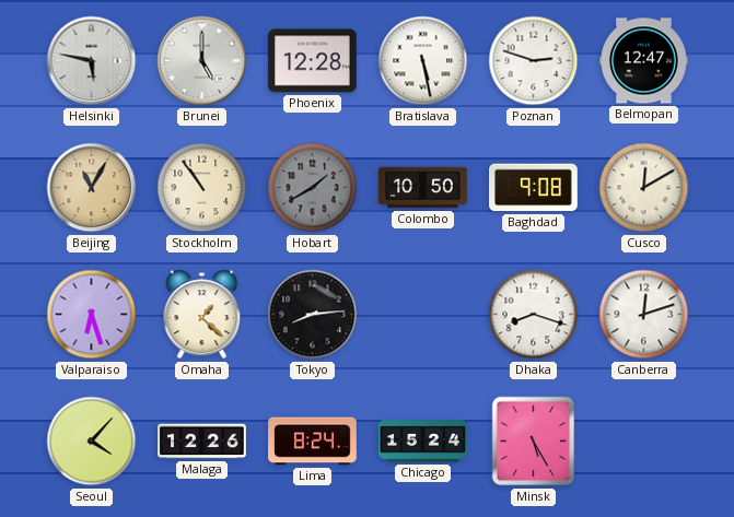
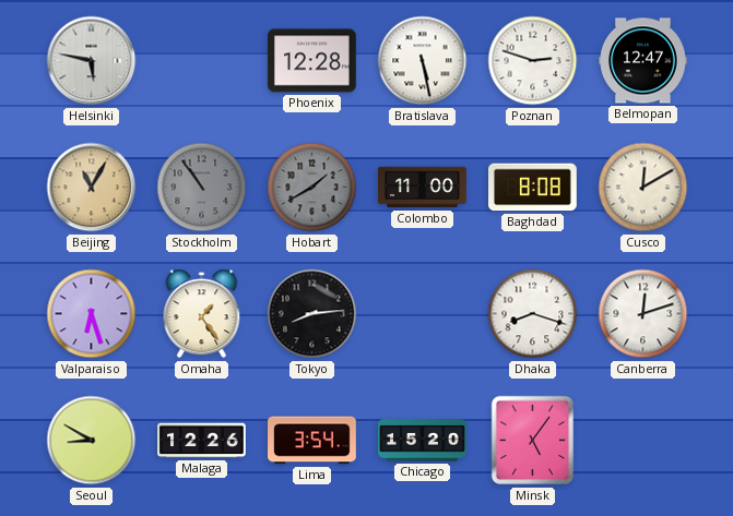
Brunei: 5:00 -> none
Stockholm dial: cream -> grey
Colombo: 10:50 -> 11:00
Baghdad: 9:08 -> 8:08
Omaha: 1:22 -> 1:24
Seoul: 4:07 -> 8:50
Lima: 8:24 -> 3:54
Chicago: 15:24 -> 15:20
Minsk: 5:25 -> 5:06
